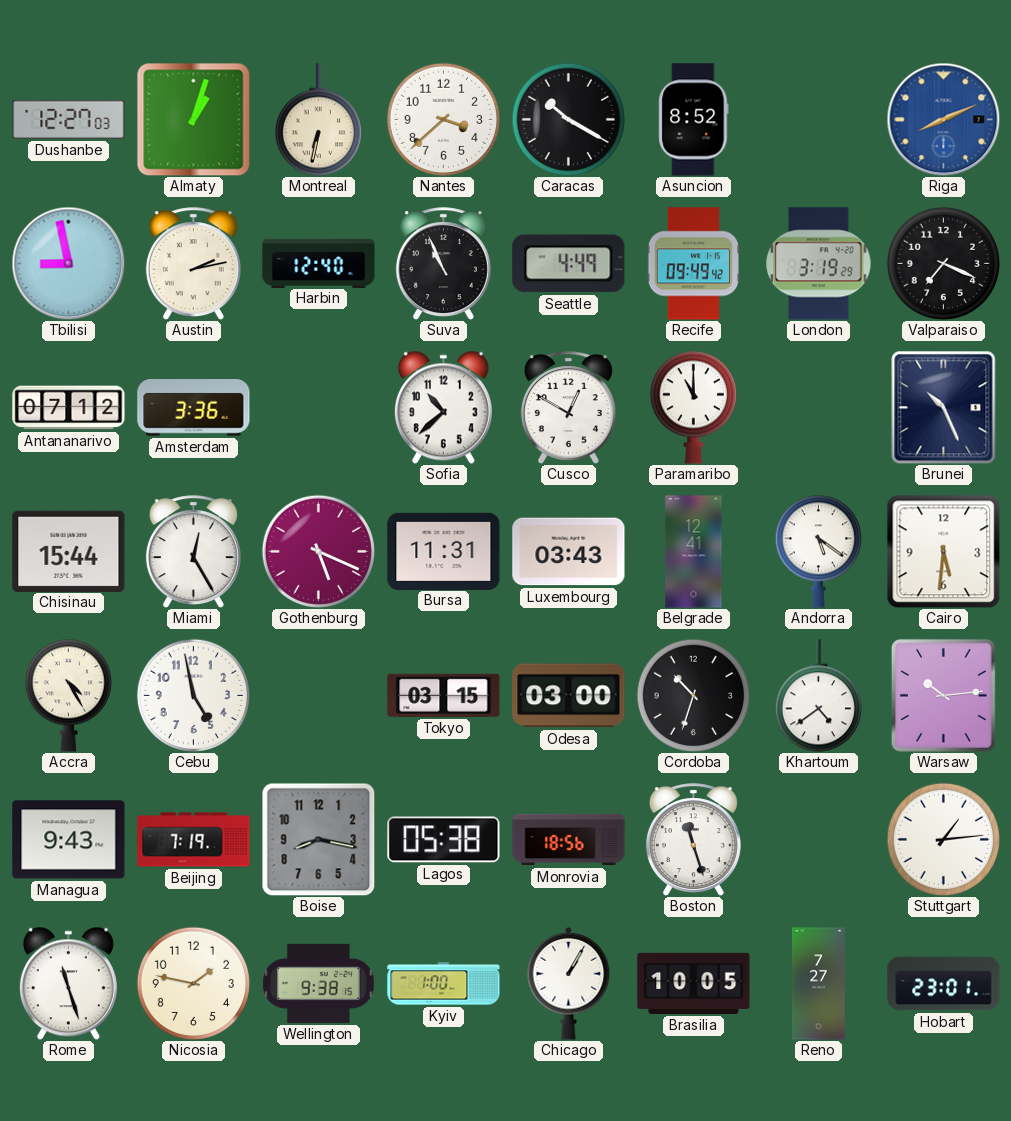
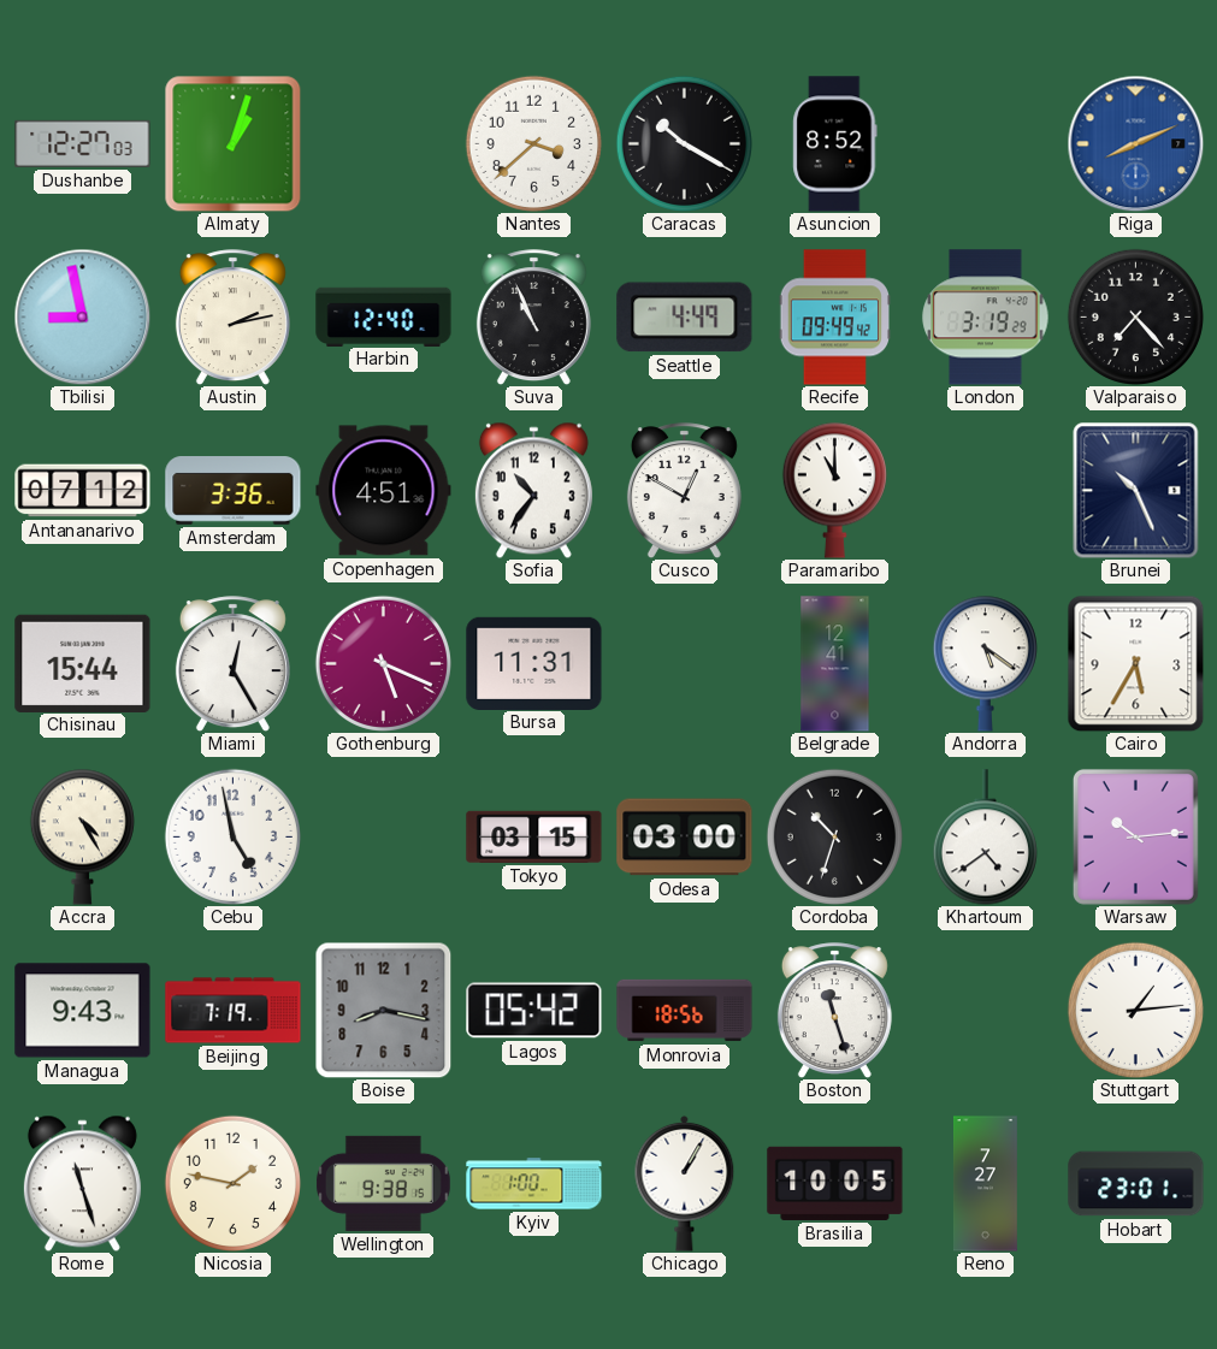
Montreal: 6:32 -> none
Valparaiso: 7:19 -> 7:23
Copenhagen: none -> 4:51
Sofia: 10:38 -> 10:36
Luxembourg: 03:43 -> none
Cairo: 5:31 -> 5:35
Lagos: 05:38 -> 05:42
